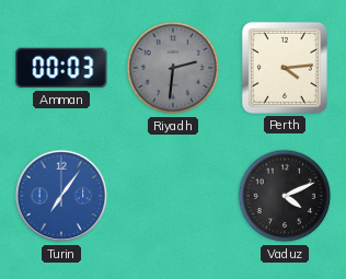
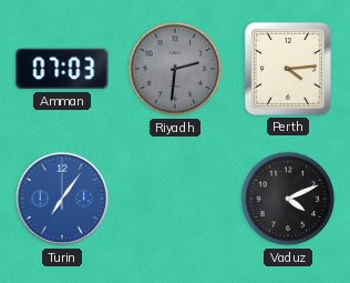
Amman: 00:03 -> 07:03
